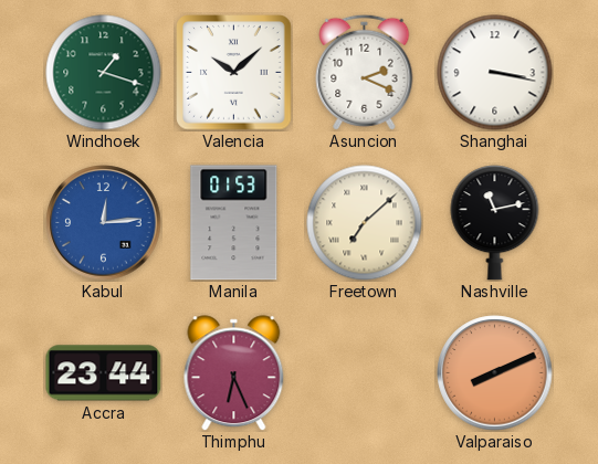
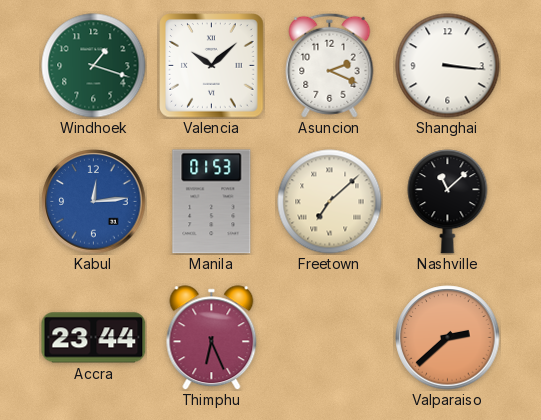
Shanghai: 3:17 -> 3:16
Nashville: 11:13 -> 11:08
Valparaiso: 8:11 -> 2:38
